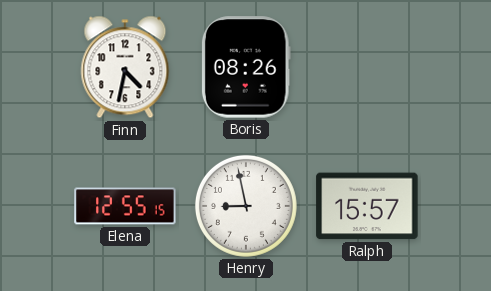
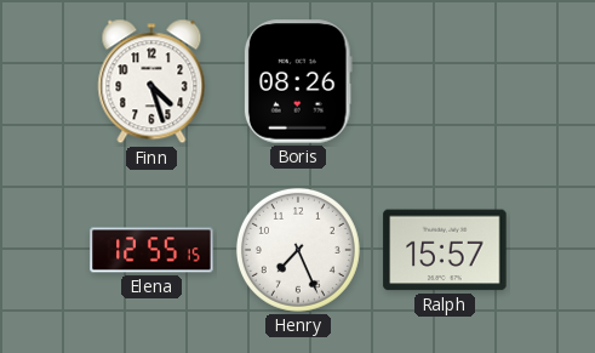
Finn: 4:32 -> 4:27
Henry: 8:58 -> 7:26
